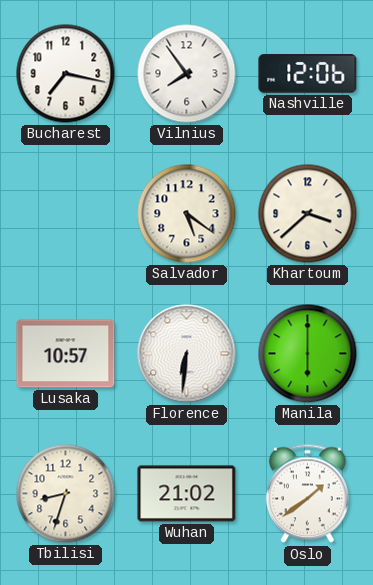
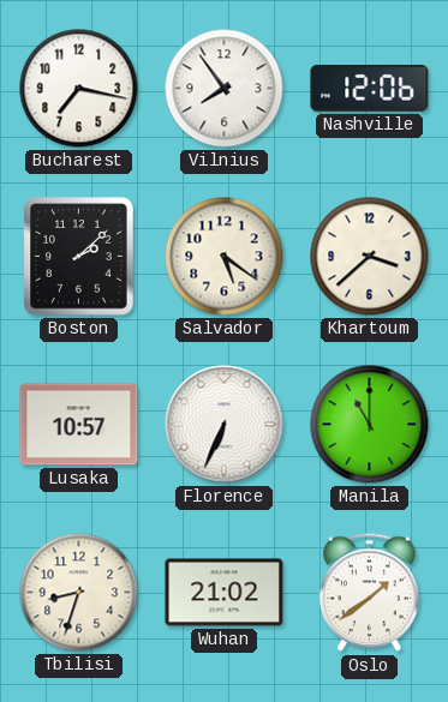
Boston: none -> 2:08
Florence: 6:31 -> 6:34
Manila: 6:00 -> 11:00
